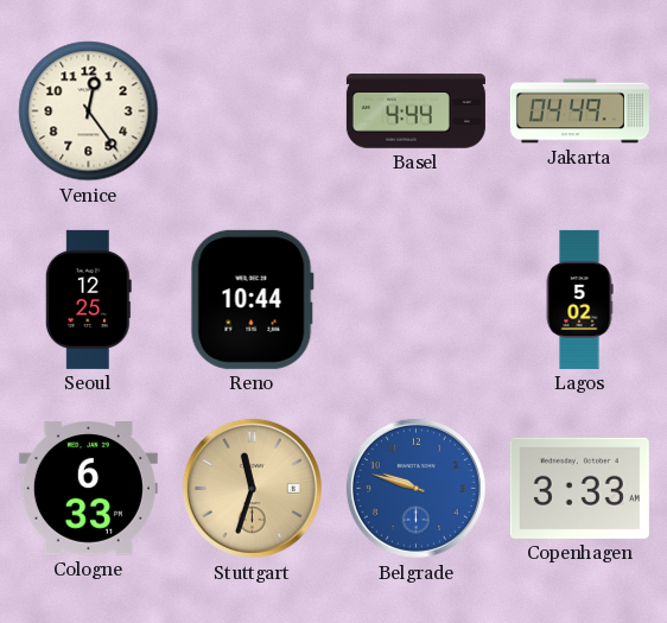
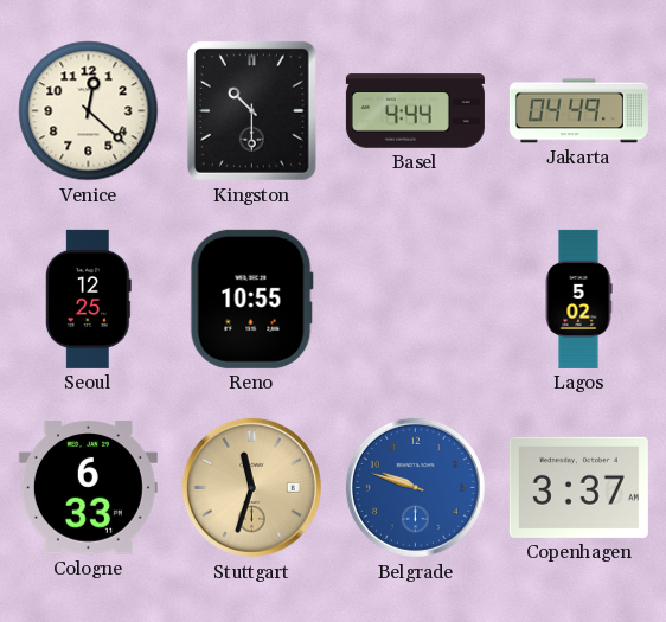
Venice: 12:24 -> 12:22
Kingston: none -> 10:30
Reno: 10:44 -> 10:55
Copenhagen: 3:33 -> 3:37
